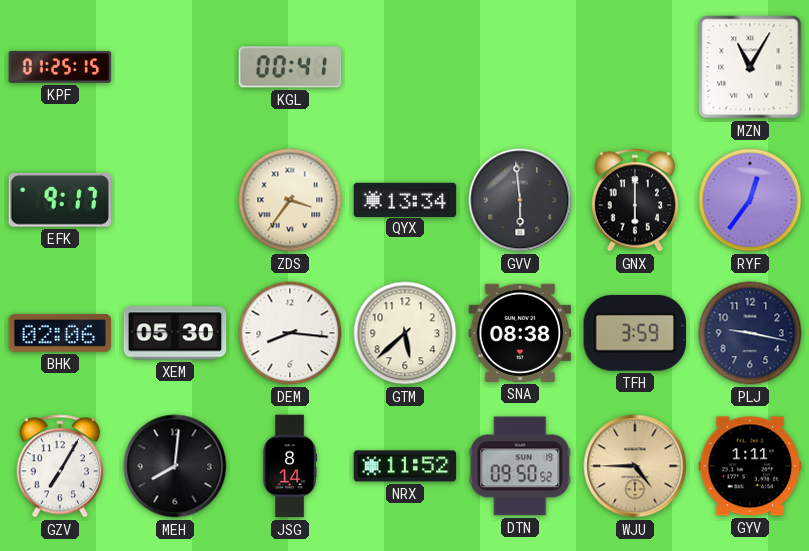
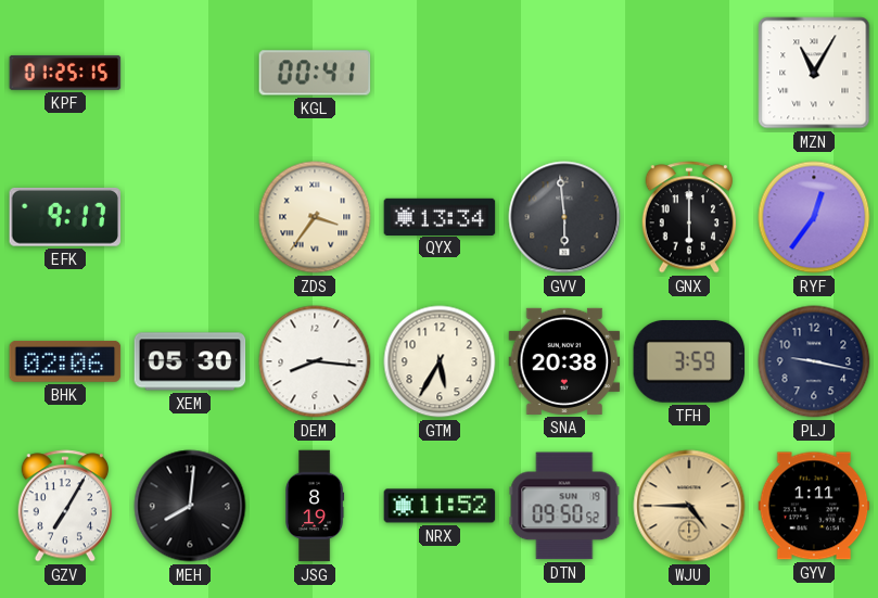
GTM: 5:38 -> 5:35
SNA: 08:38 -> 20:38
JSG: 8:14 -> 8:19
